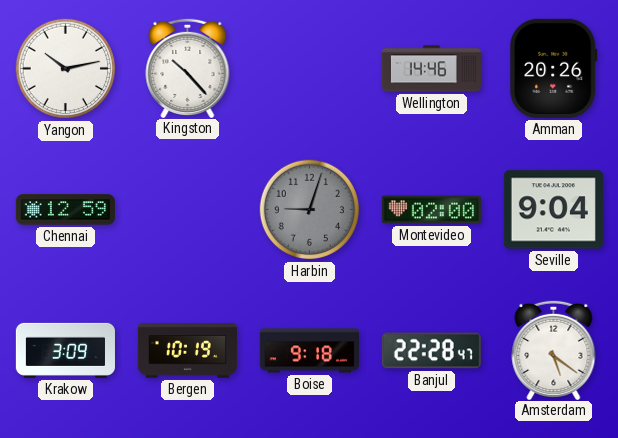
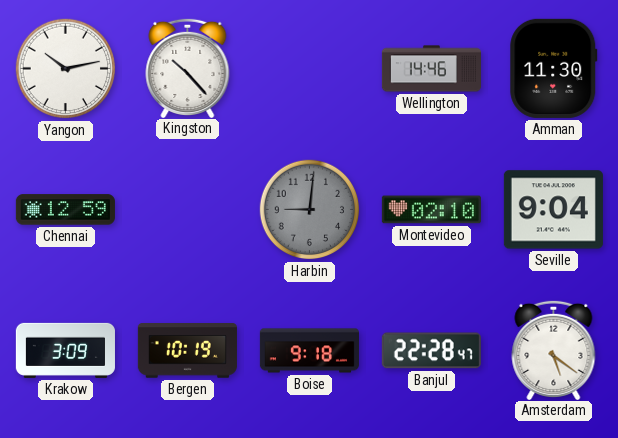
Amman: 20:26 -> 11:30
Harbin: 9:03 -> 9:01
Montevideo: 02:00 -> 02:10
